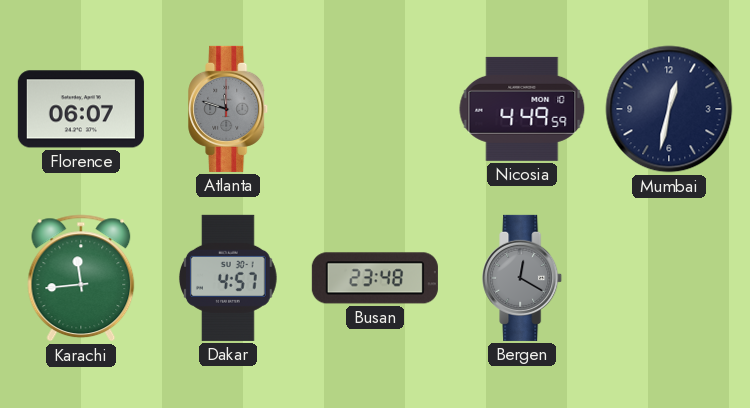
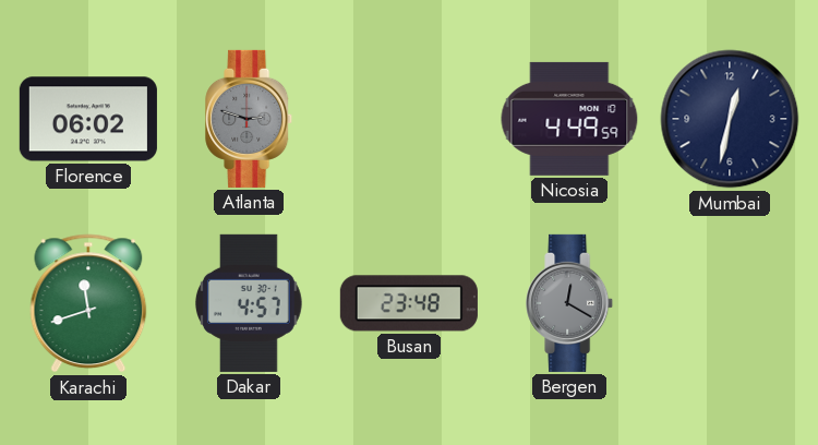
Florence: 06:07 -> 06:02
Atlanta: 11:48 -> 2:48
Karachi: 11:44 -> 11:42
